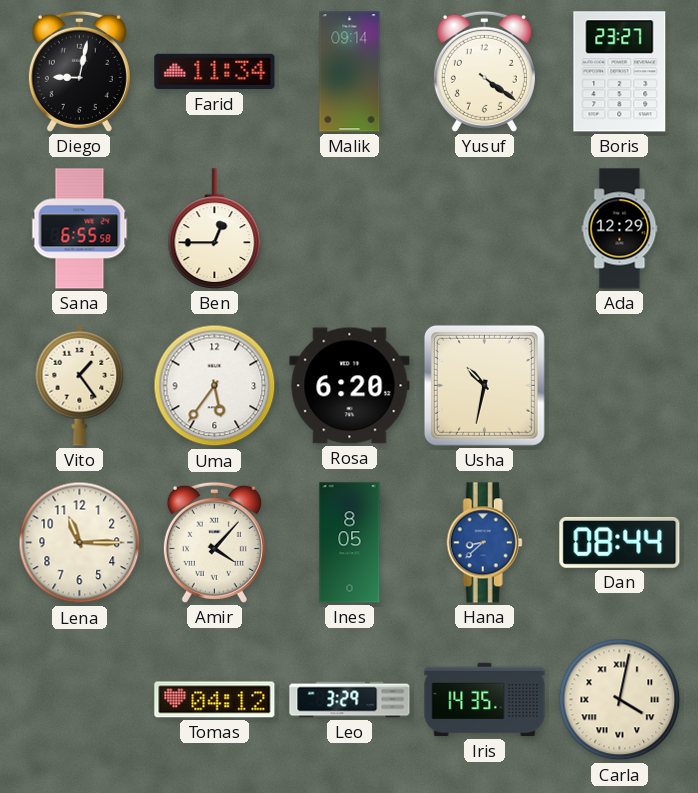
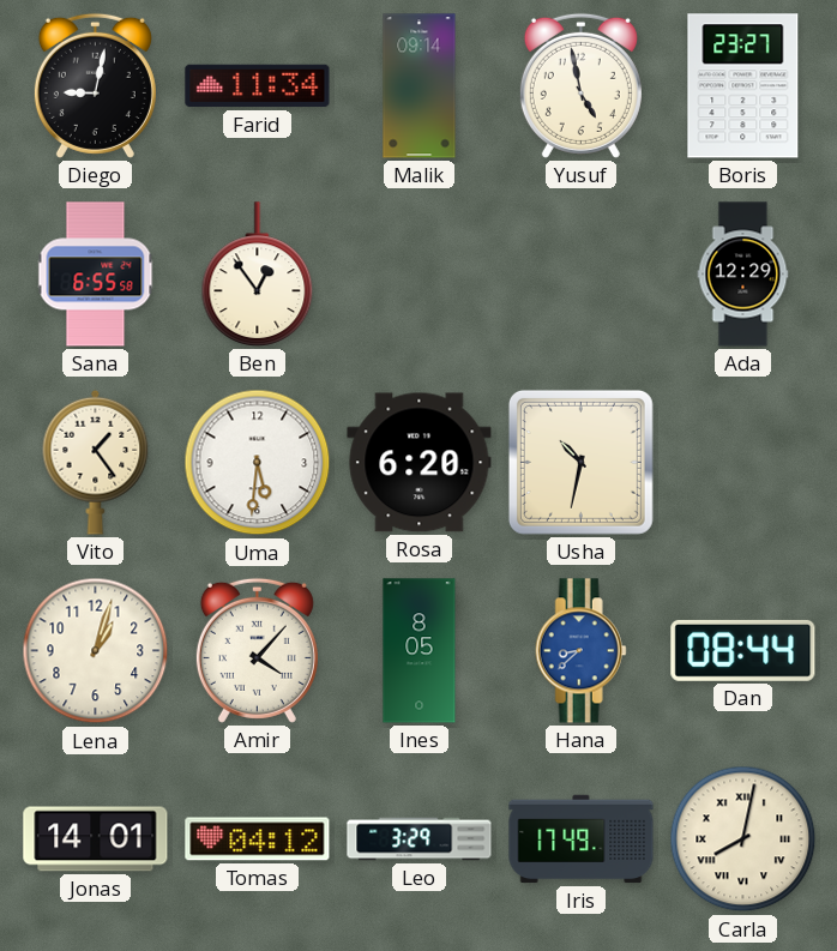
Yusuf: 4:21 -> 4:58
Ben: 12:45 -> 12:54
Uma: 5:36 -> 5:31
Lena: 11:15 -> 1:03
Jonas: none -> 14:01
Iris: 14:35 -> 17:49
Carla: 4:02 -> 8:02
